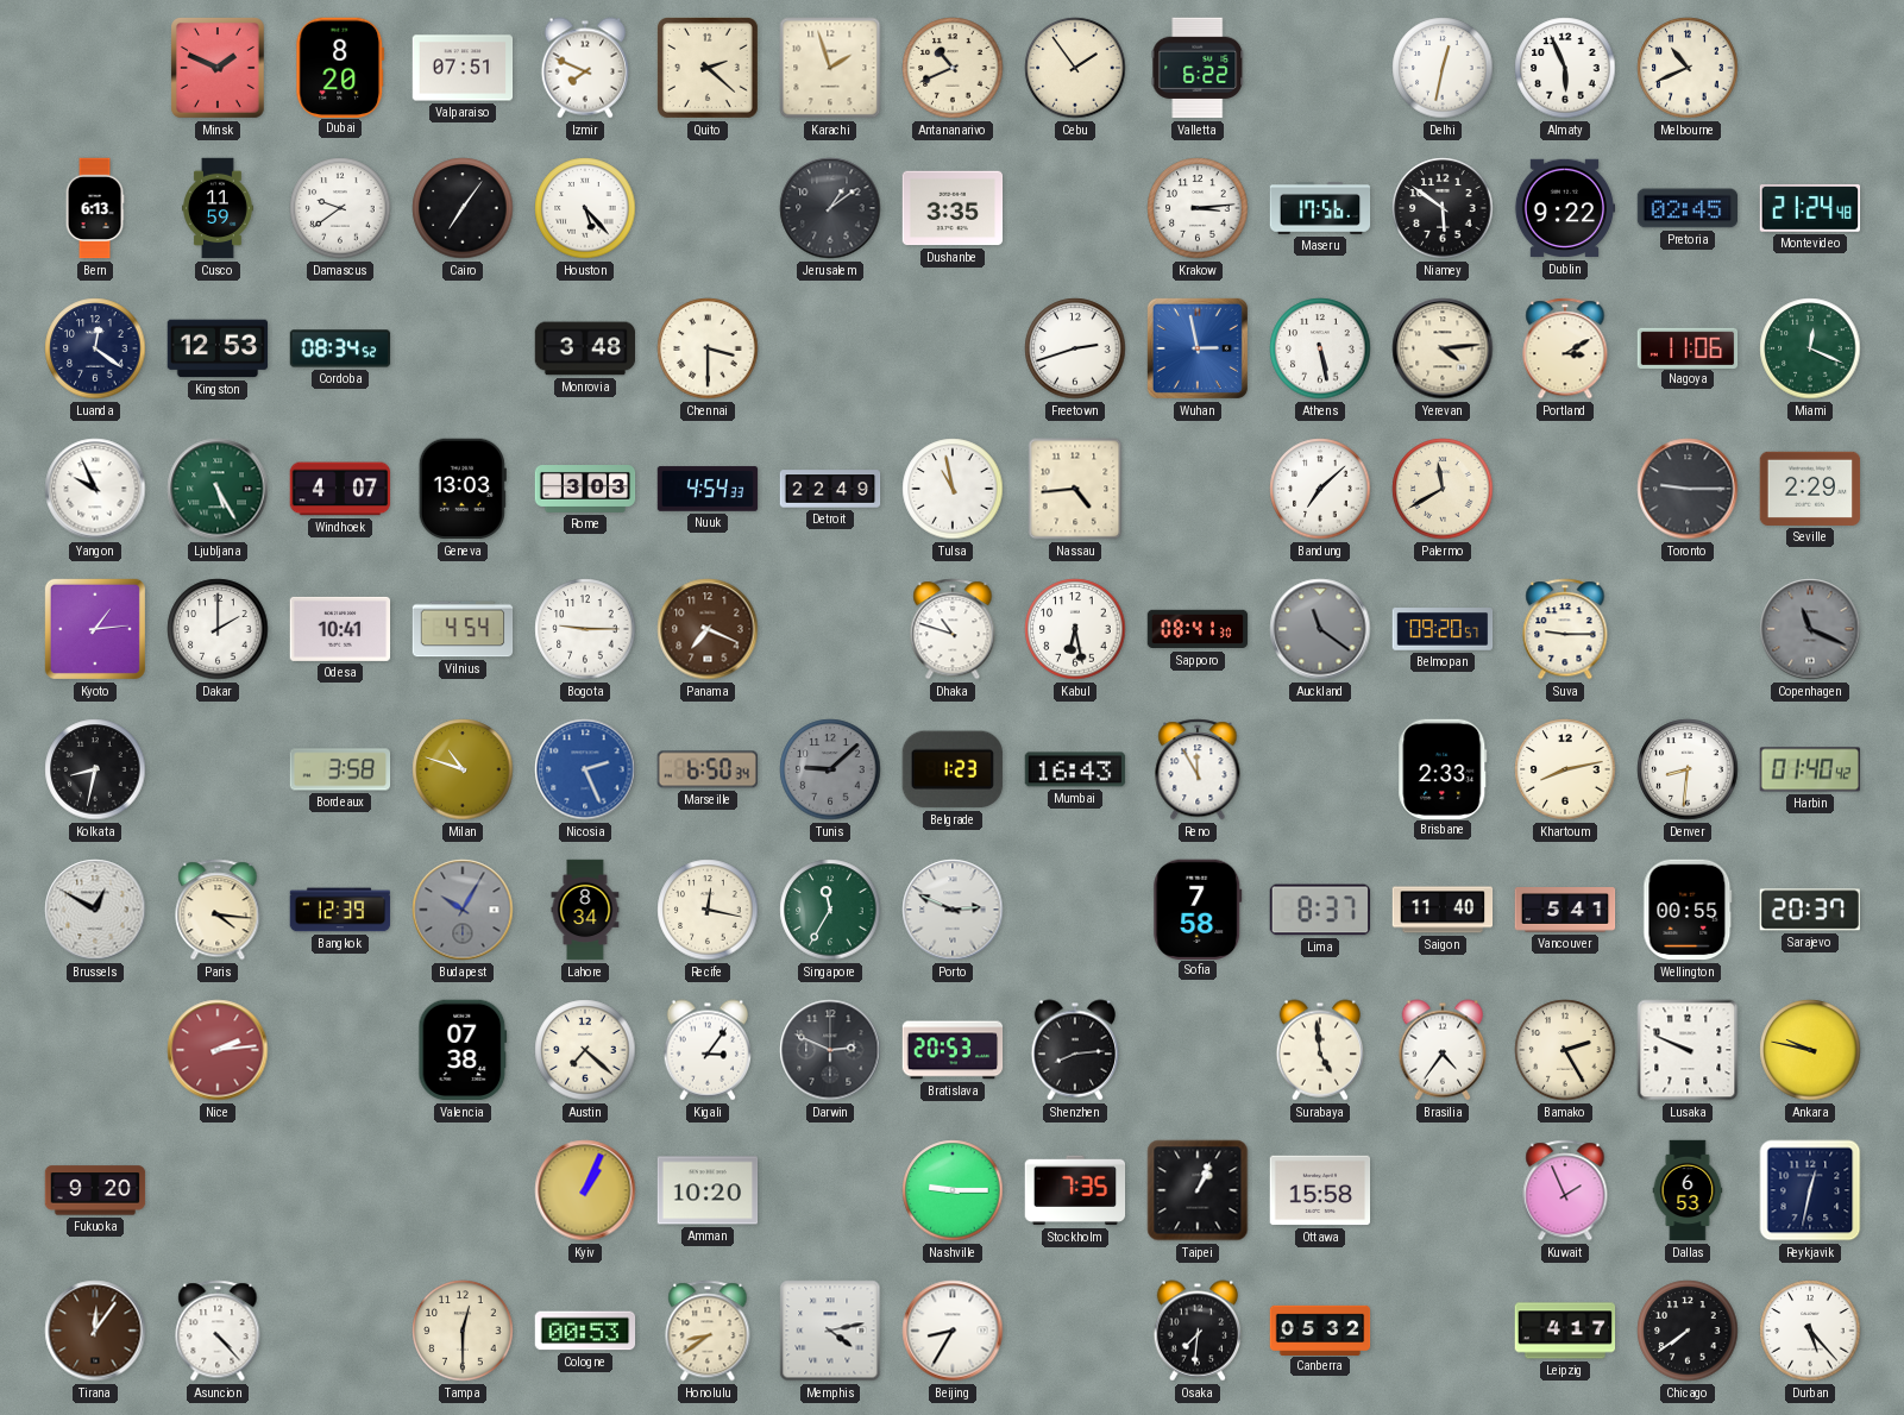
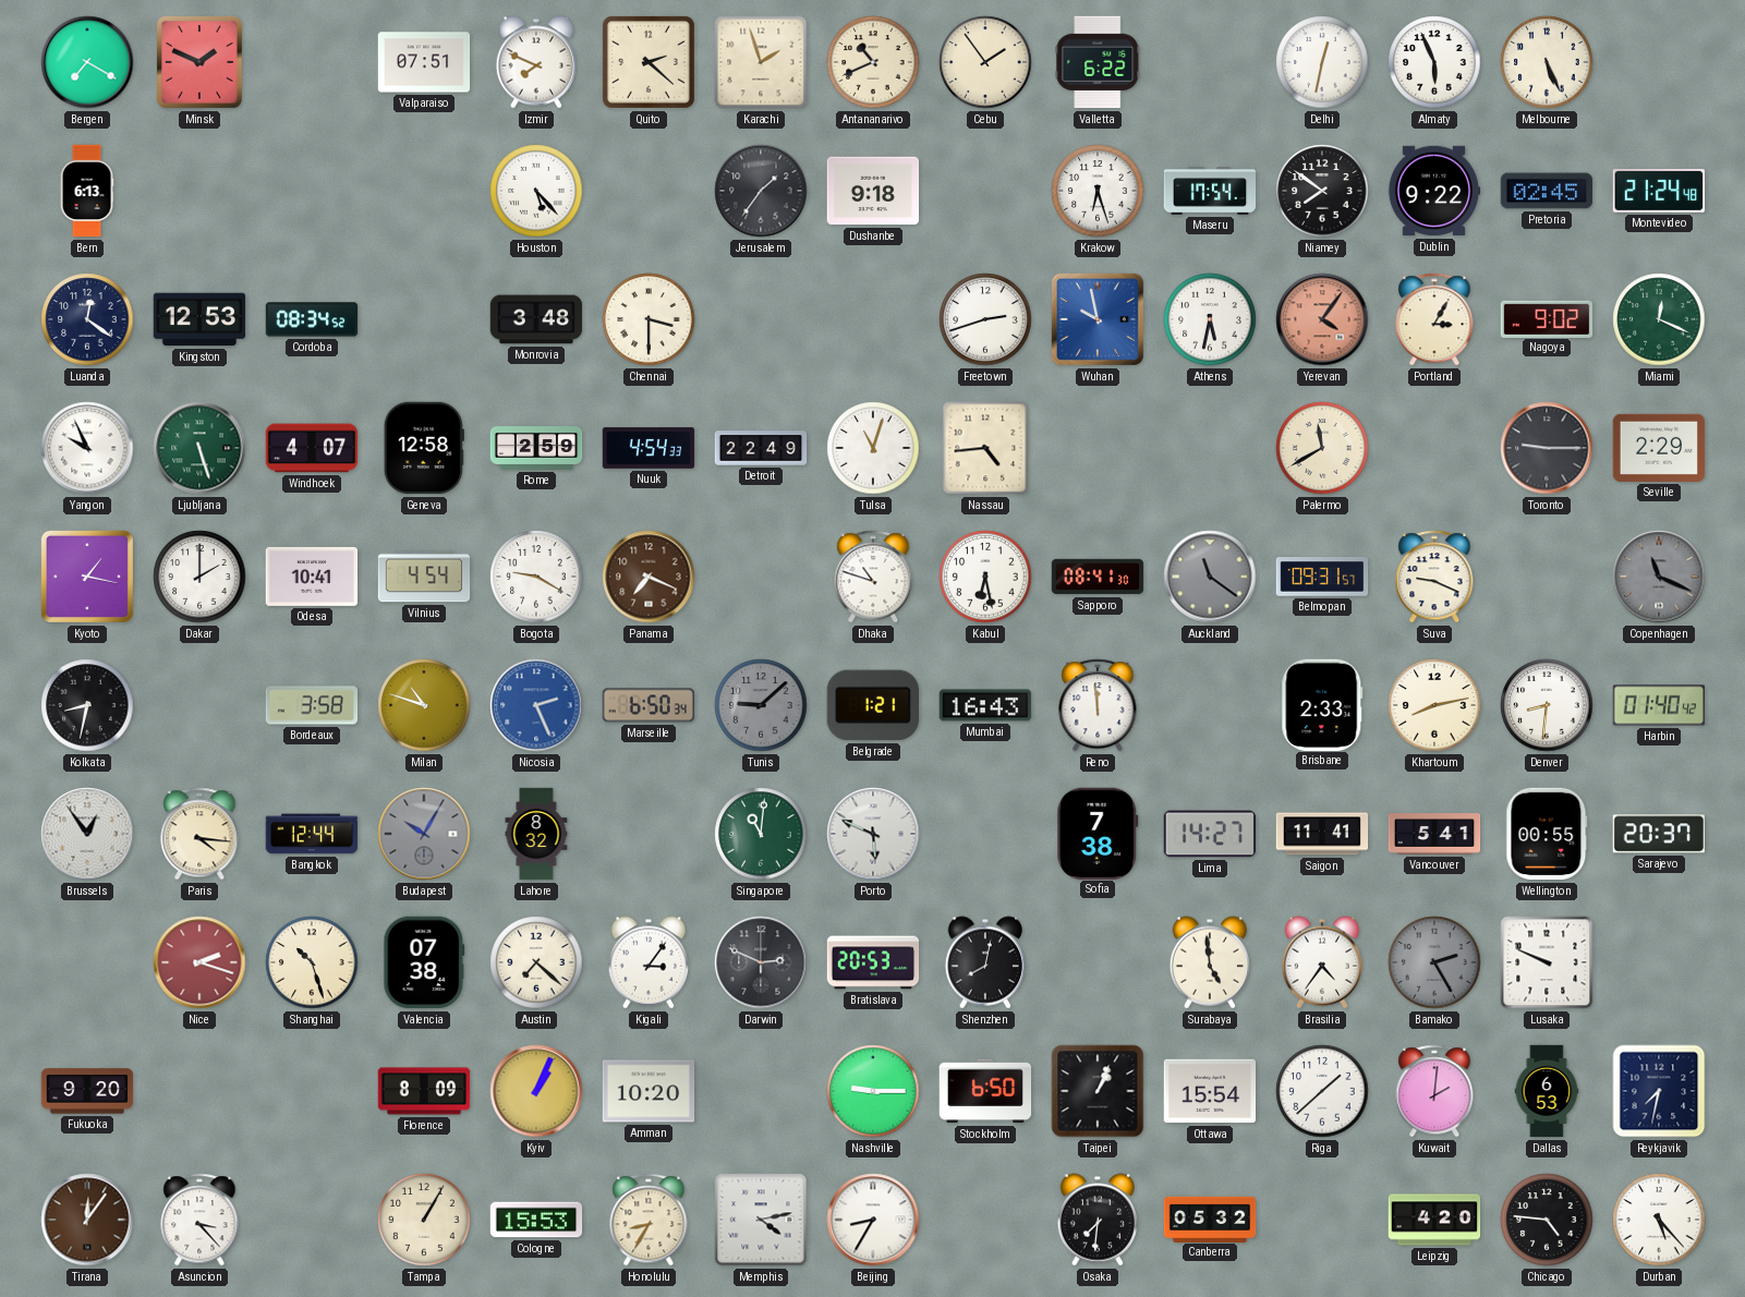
Bergen: none -> 7:20
Dubai: 8:20 -> none
Melbourne: 10:41 -> 5:26
Cusco: 11:59 -> none
Damascus: 9:39 -> none
Cairo: 7:06 -> none
Jerusalem: 1:09 -> 1:36
Dushanbe: 3:35 -> 9:18
Krakow: 3:14 -> 6:27
Maseru: 17:56 -> 17:54
Niamey: 5:51 -> 7:51
Wuhan: 2:58 -> 9:58
Athens: 5:28 -> 5:32
Yerevan: 4:14 -> 4:06
Yerevan dial: cream -> salmon
Portland: 3:10 -> 3:05
Nagoya: 11:06 -> 9:02
Ljubljana: 5:25 -> 5:27
Geneva: 13:03 -> 12:58
Rome: 3:03 -> 2:59
Tulsa: 10:58 -> 11:03
Bandung: 7:08 -> none
Kyoto: 1:14 -> 1:17
Bogota: 9:15 -> 9:20
Belmopan: 09:20 -> 09:31
Suva: 9:15 -> 9:19
Belgrade: 1:23 -> 1:21
Reno: 11:55 -> 11:59
Brussels: 12:50 -> 12:54
Bangkok: 12:39 -> 12:44
Lahore: 8:34 -> 8:32
Recife: 12:17 -> none
Singapore: 11:35 -> 11:01
Porto: 2:49 -> 5:49
Sofia: 7:58 -> 7:38
Lima: 8:37 -> 14:27
Saigon: 11:40 -> 11:41
Nice: 2:14 -> 2:18
Shanghai: none -> 10:27
Shenzhen: 8:14 -> 8:02
Bamako dial: cream -> grey
Ankara: 9:47 -> none
Florence: none -> 8:09
Stockholm: 7:35 -> 6:50
Ottawa: 15:58 -> 15:54
Riga: none -> 1:38
Kuwait: 1:56 -> 2:01
Reykjavik: 12:32 -> 7:32
Asuncion: 4:23 -> 3:23
Tampa: 12:30 -> 1:05
Cologne: 00:53 -> 15:53
Honolulu: 8:39 -> 8:35
Leipzig: 4:17 -> 4:20
Chicago: 7:39 -> 4:46
